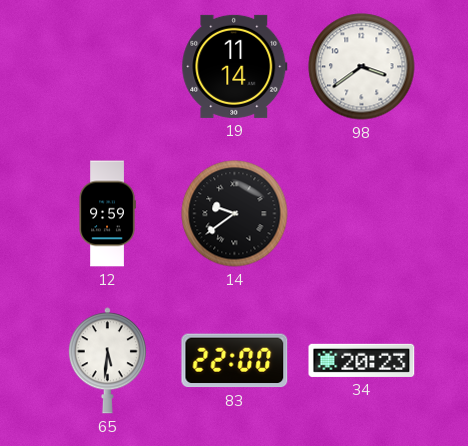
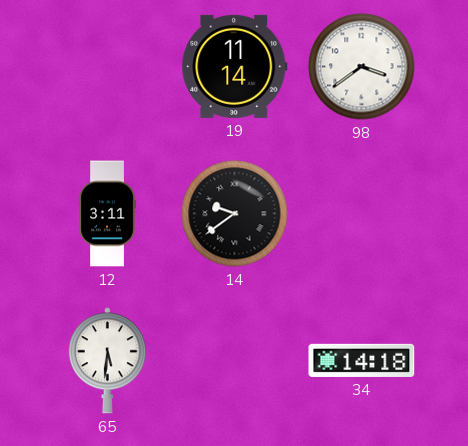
12: 9:59 -> 3:11
83: 22:00 -> none
34: 20:23 -> 14:18
